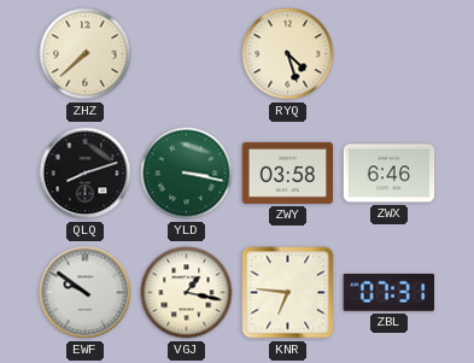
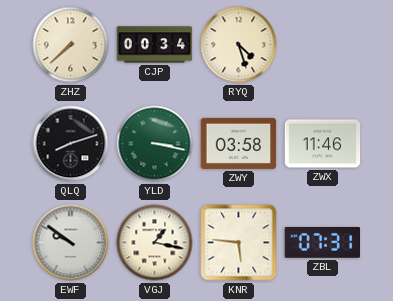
CJP: none -> 00:34
ZWX: 6:46 -> 11:46
KNR: 6:46 -> 5:46
